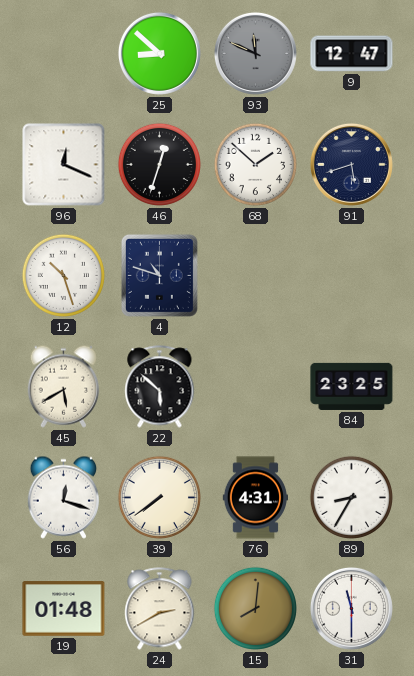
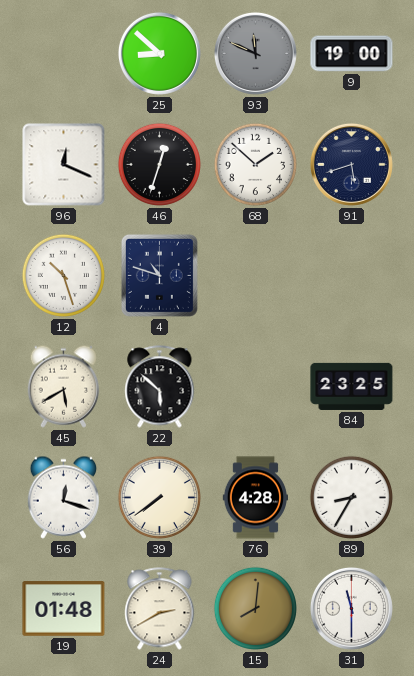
9: 12:47 -> 19:00
76: 4:31 -> 4:28
